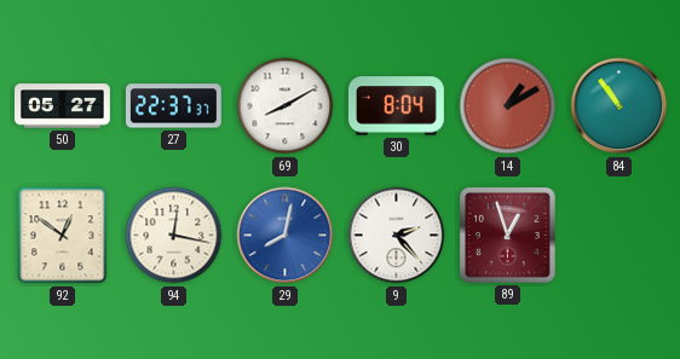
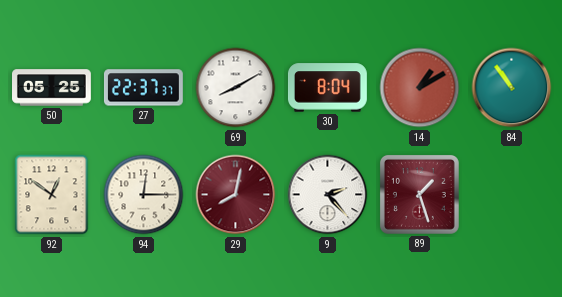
50: 05:27 -> 05:25
94: 12:17 -> 12:15
29 dial: blue -> burgundy
89: 12:57 -> 1:27
